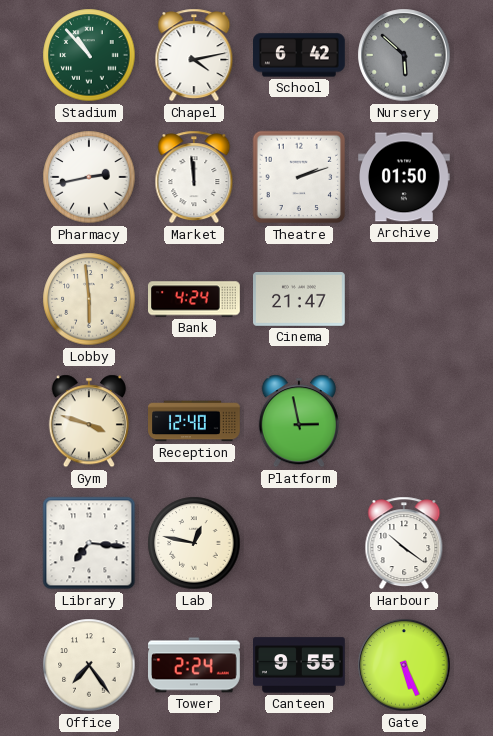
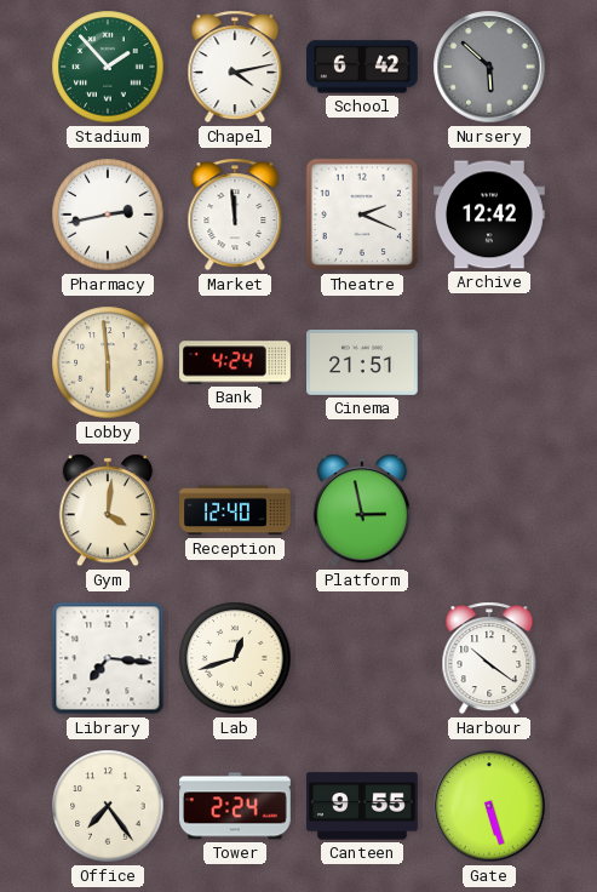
Stadium: 10:53 -> 1:53
Theatre: 2:12 -> 2:19
Archive: 01:50 -> 12:42
Cinema: 21:47 -> 21:51
Gym: 3:48 -> 4:01
Lab: 12:47 -> 12:42
Gate: 5:26 -> 5:27
